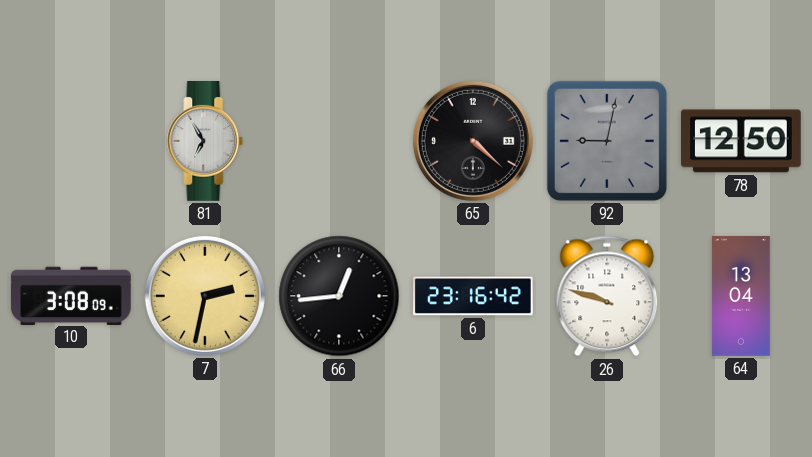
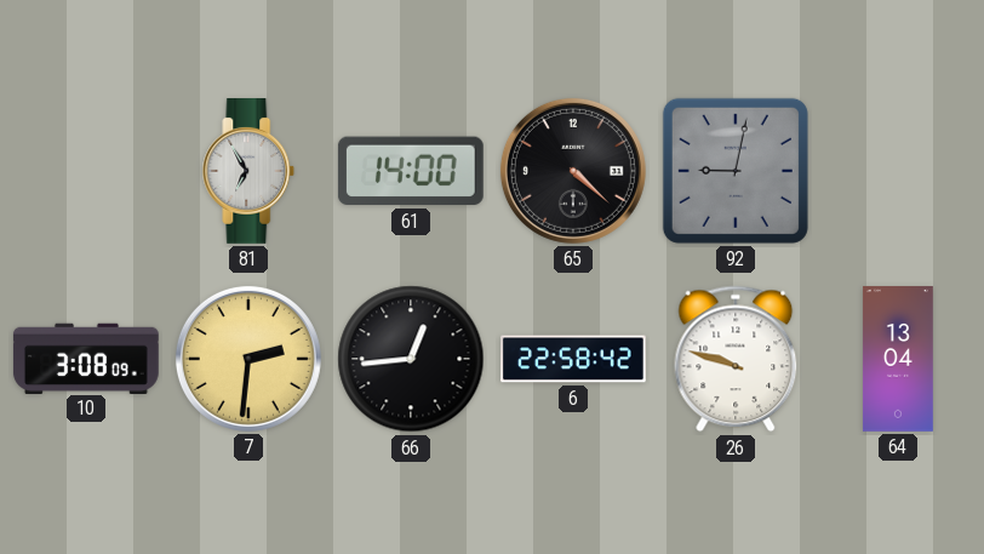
61: none -> 14:00
78: 12:50 -> none
7: 2:32 -> 2:31
6: 23:16 -> 22:58
